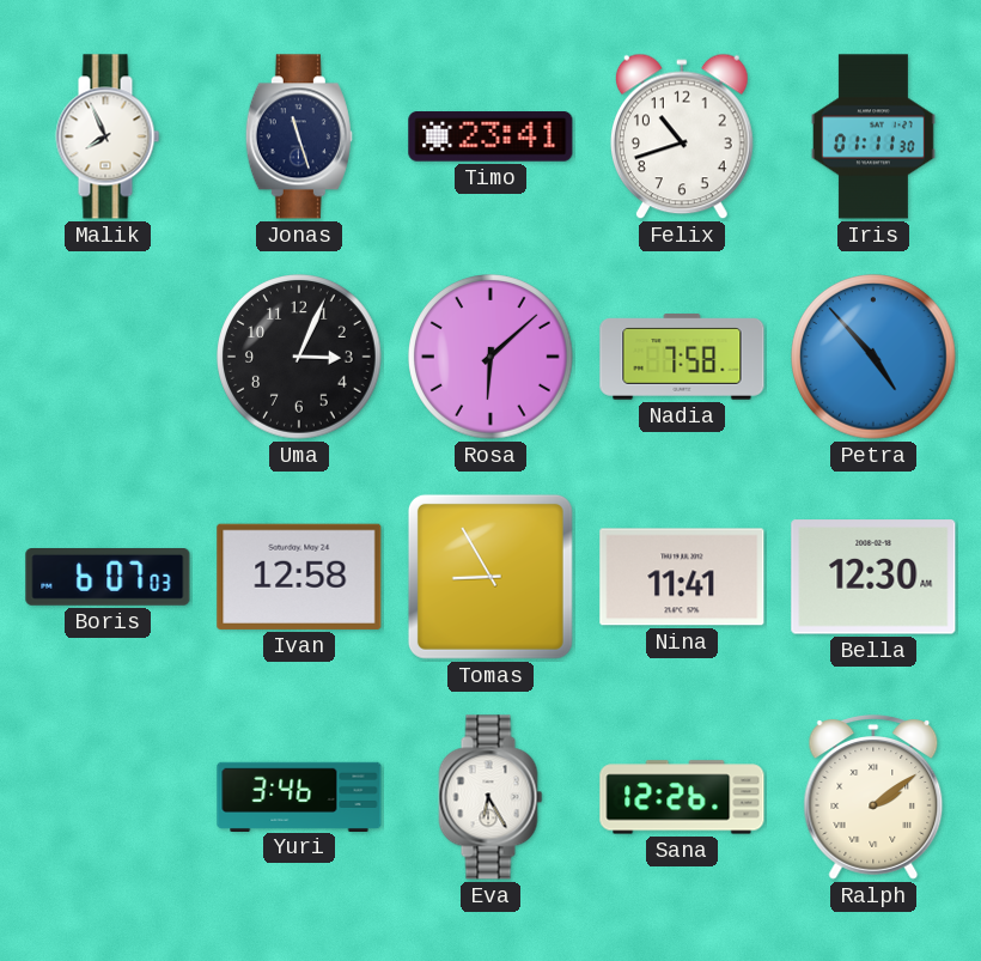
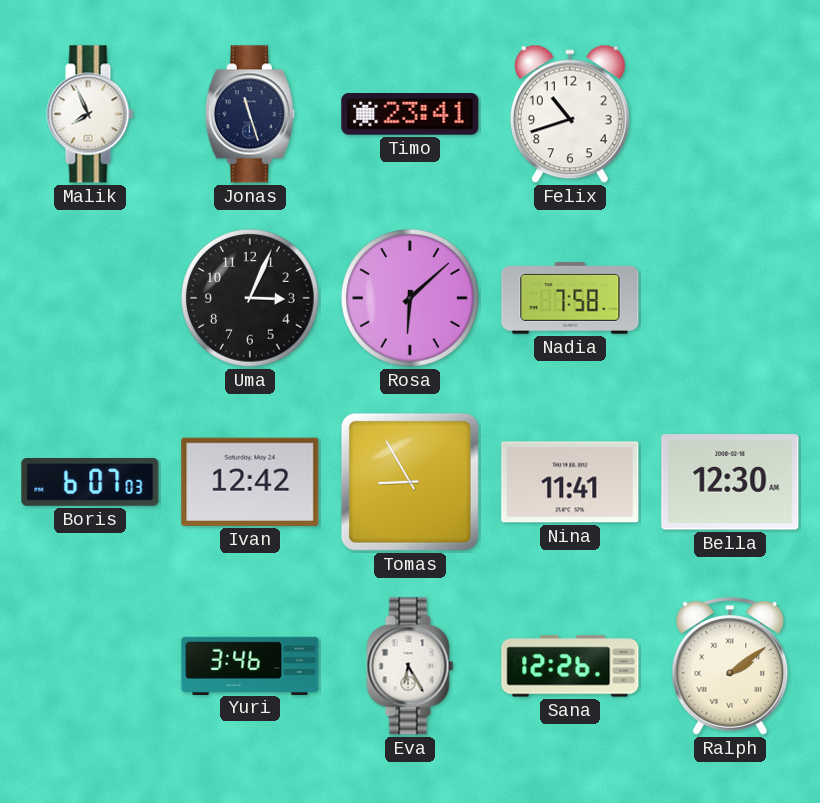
Iris: 01:11 -> none
Petra: 4:53 -> none
Ivan: 12:58 -> 12:42
